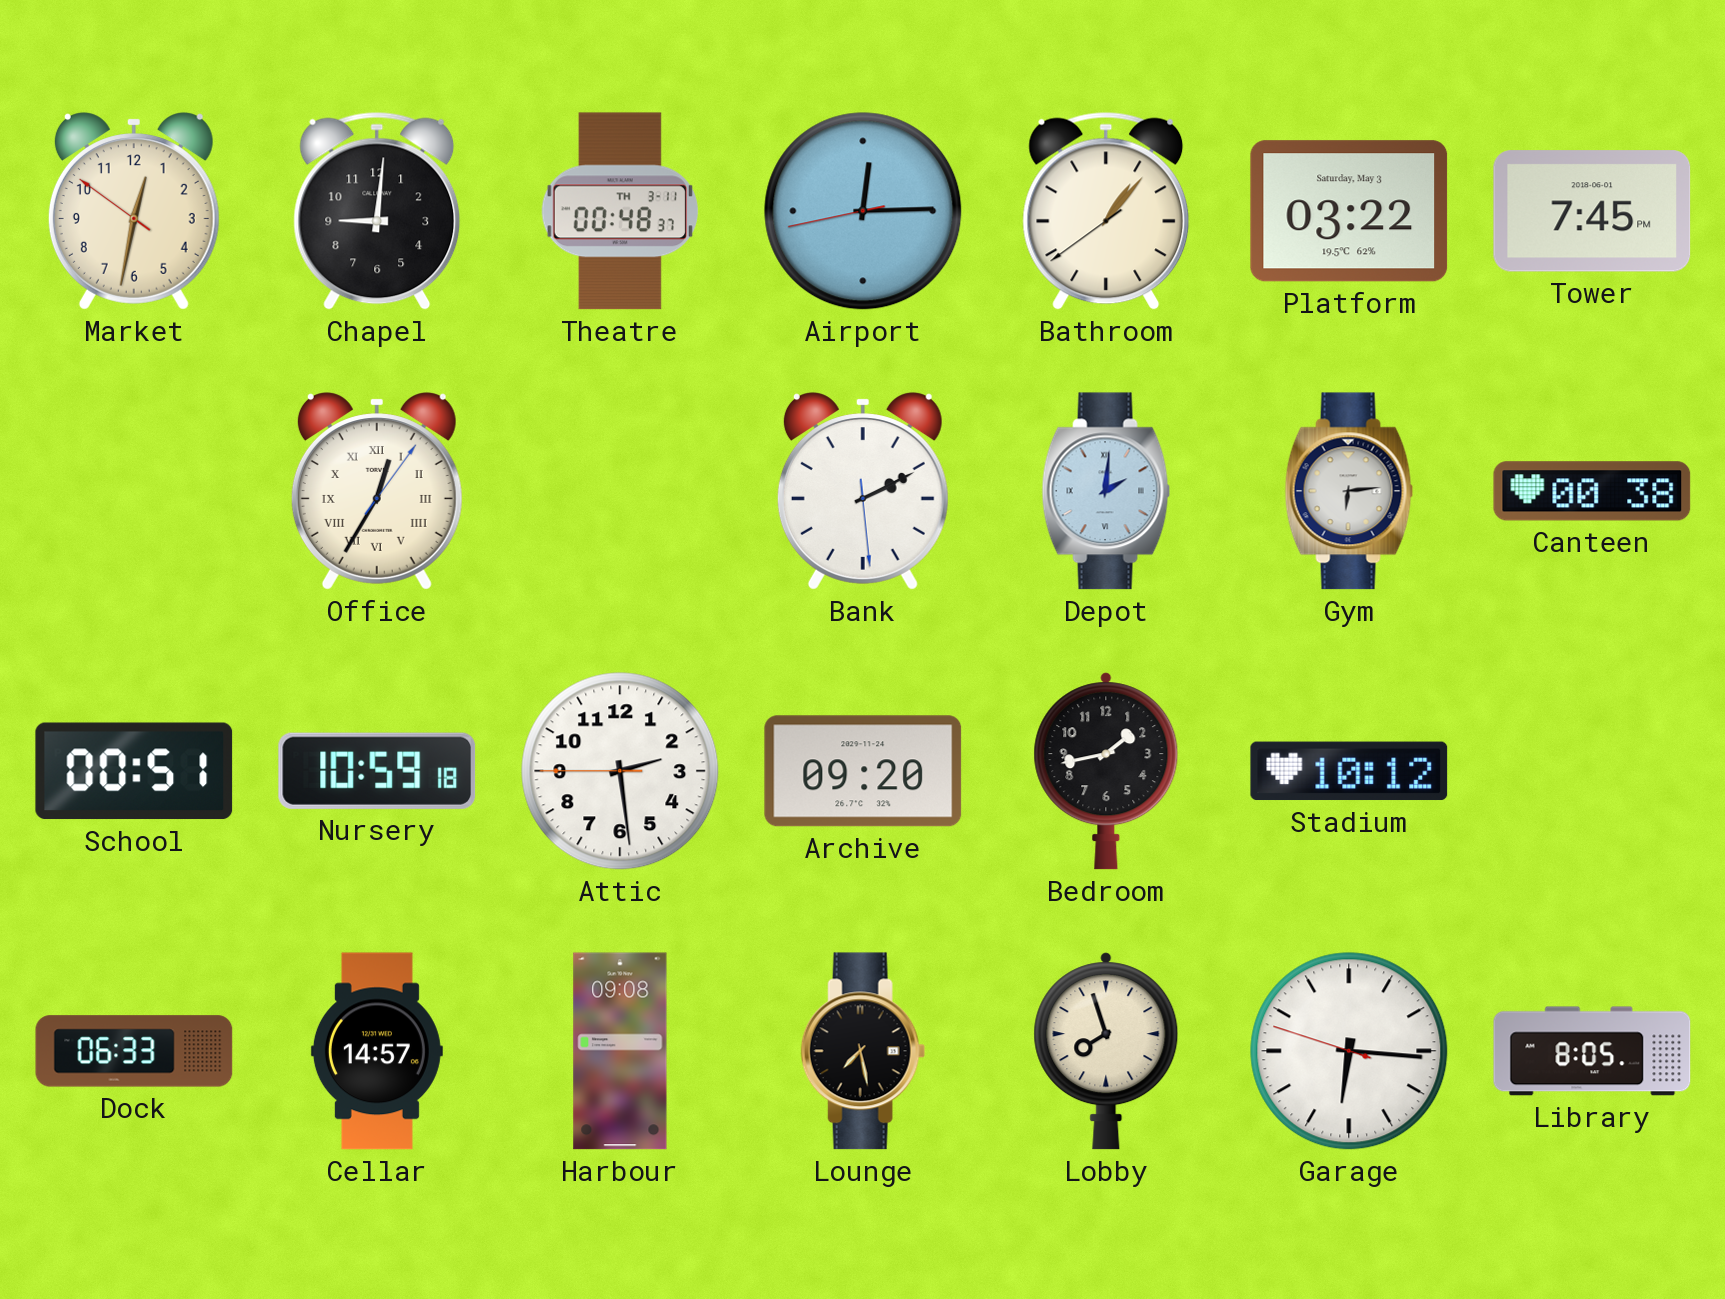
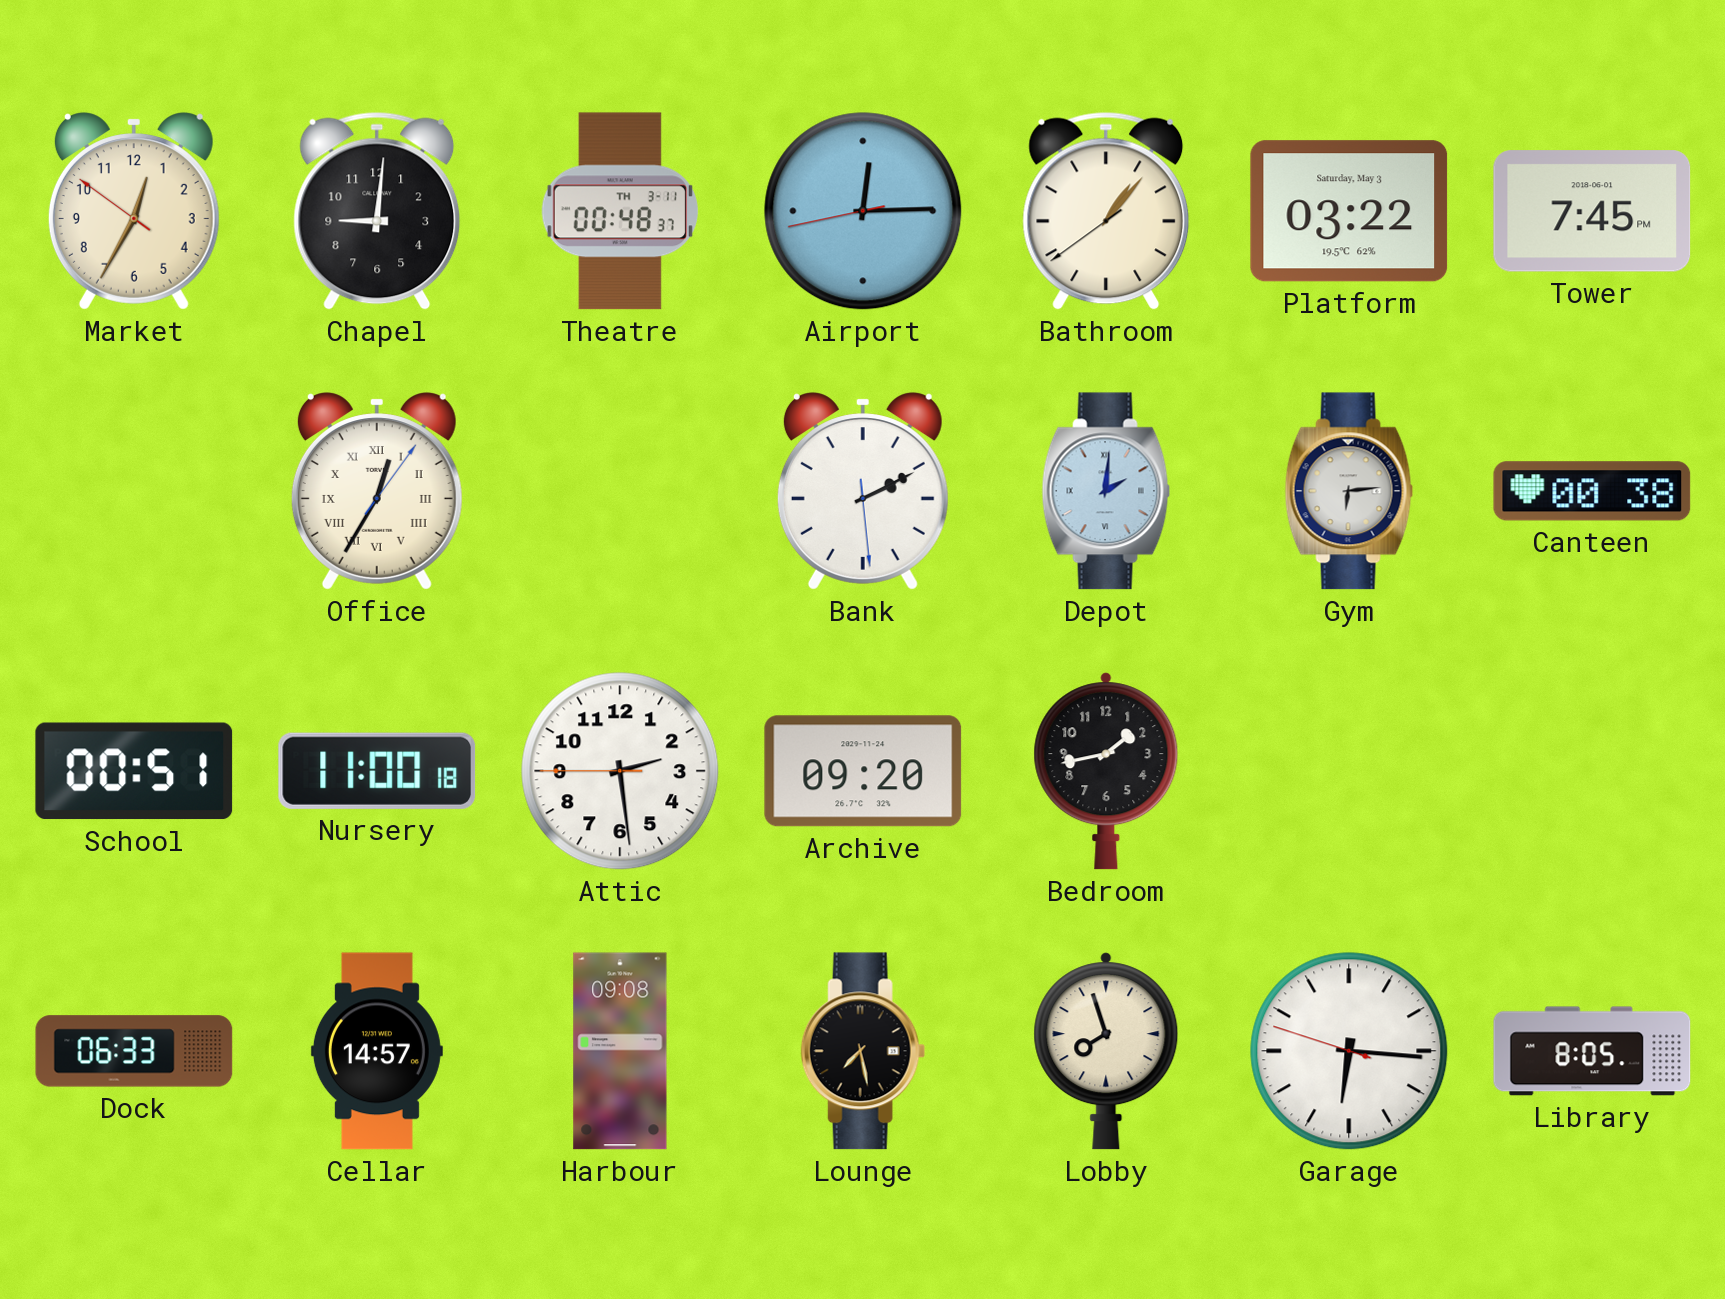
Market: 12:31 -> 12:34
Nursery: 10:59 -> 11:00
Stadium: 10:12 -> none
